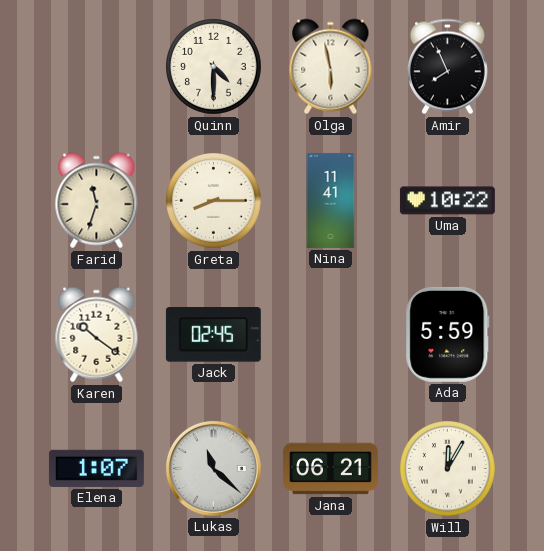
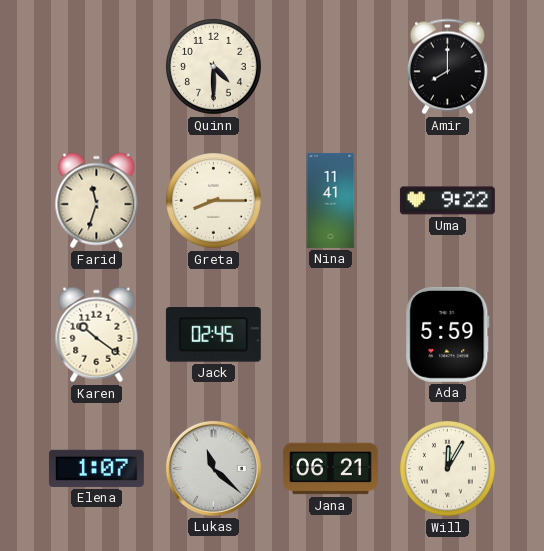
Olga: 5:58 -> none
Amir: 7:56 -> 8:00
Uma: 10:22 -> 9:22
